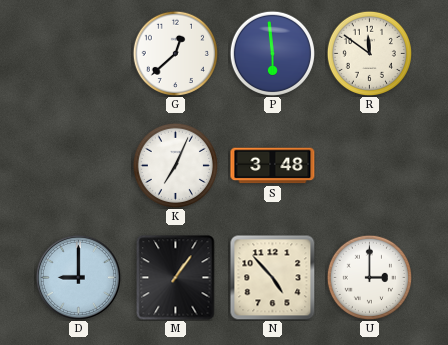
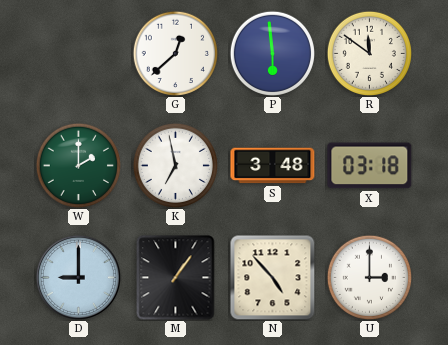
W: none -> 2:00
K: 7:04 -> 6:58
X: none -> 03:18
